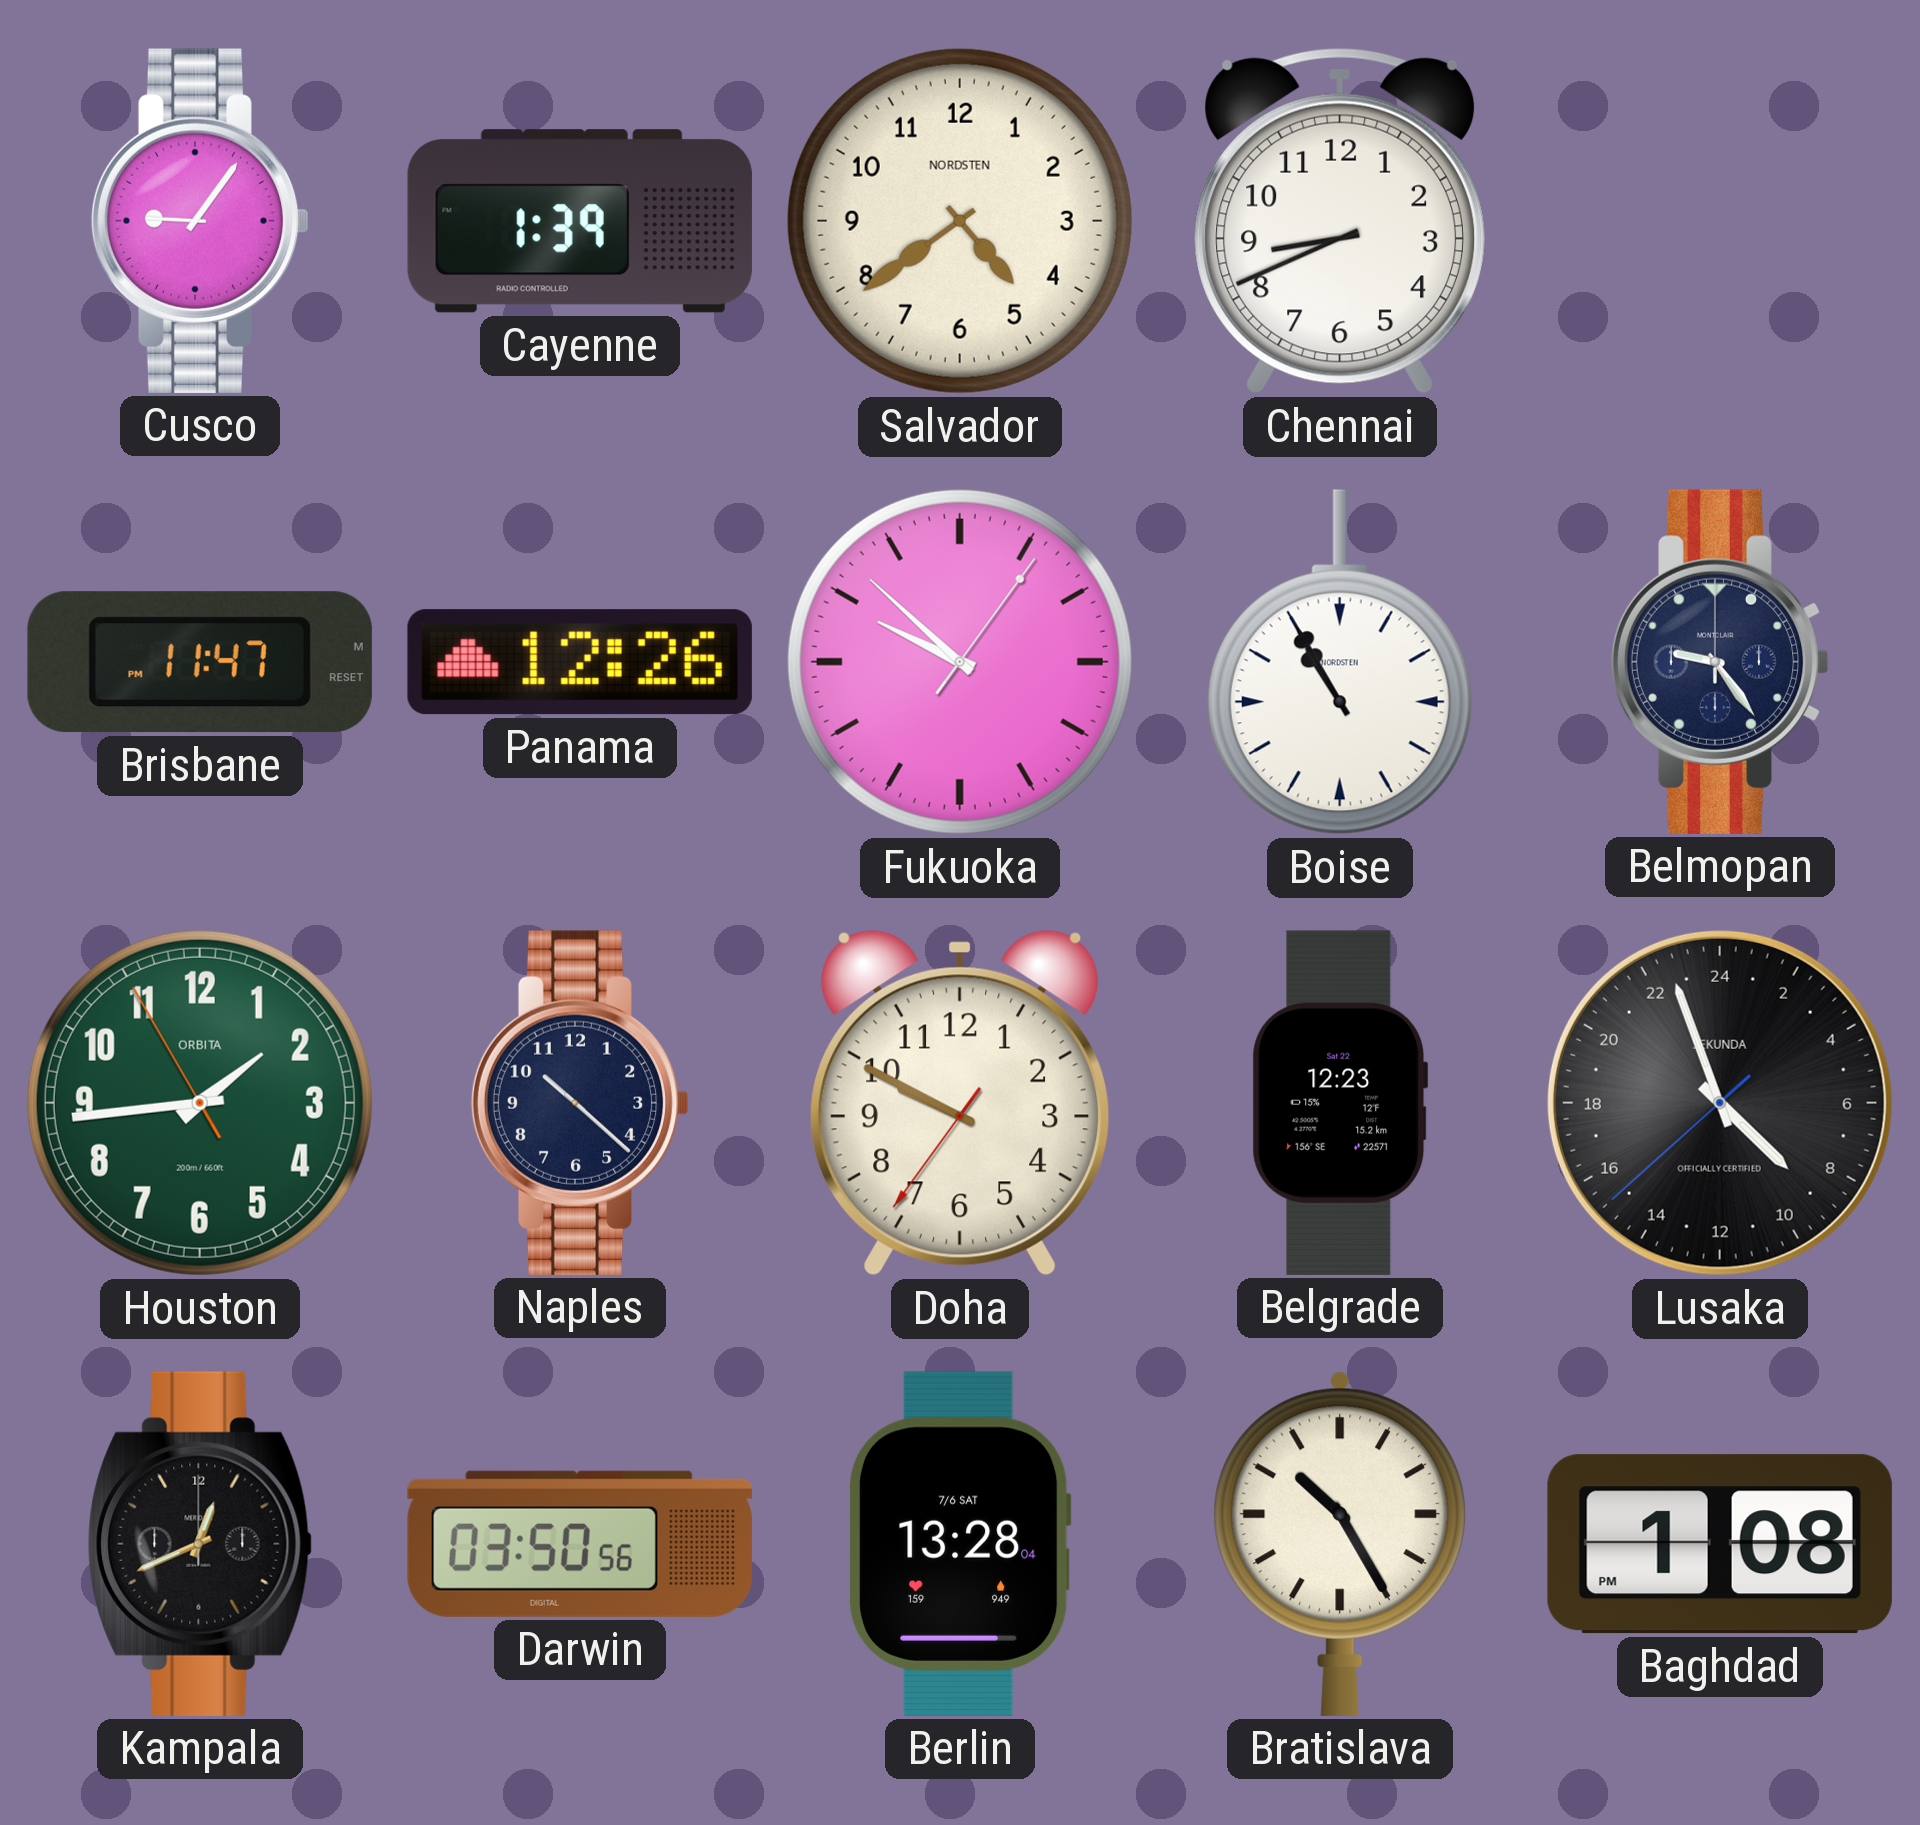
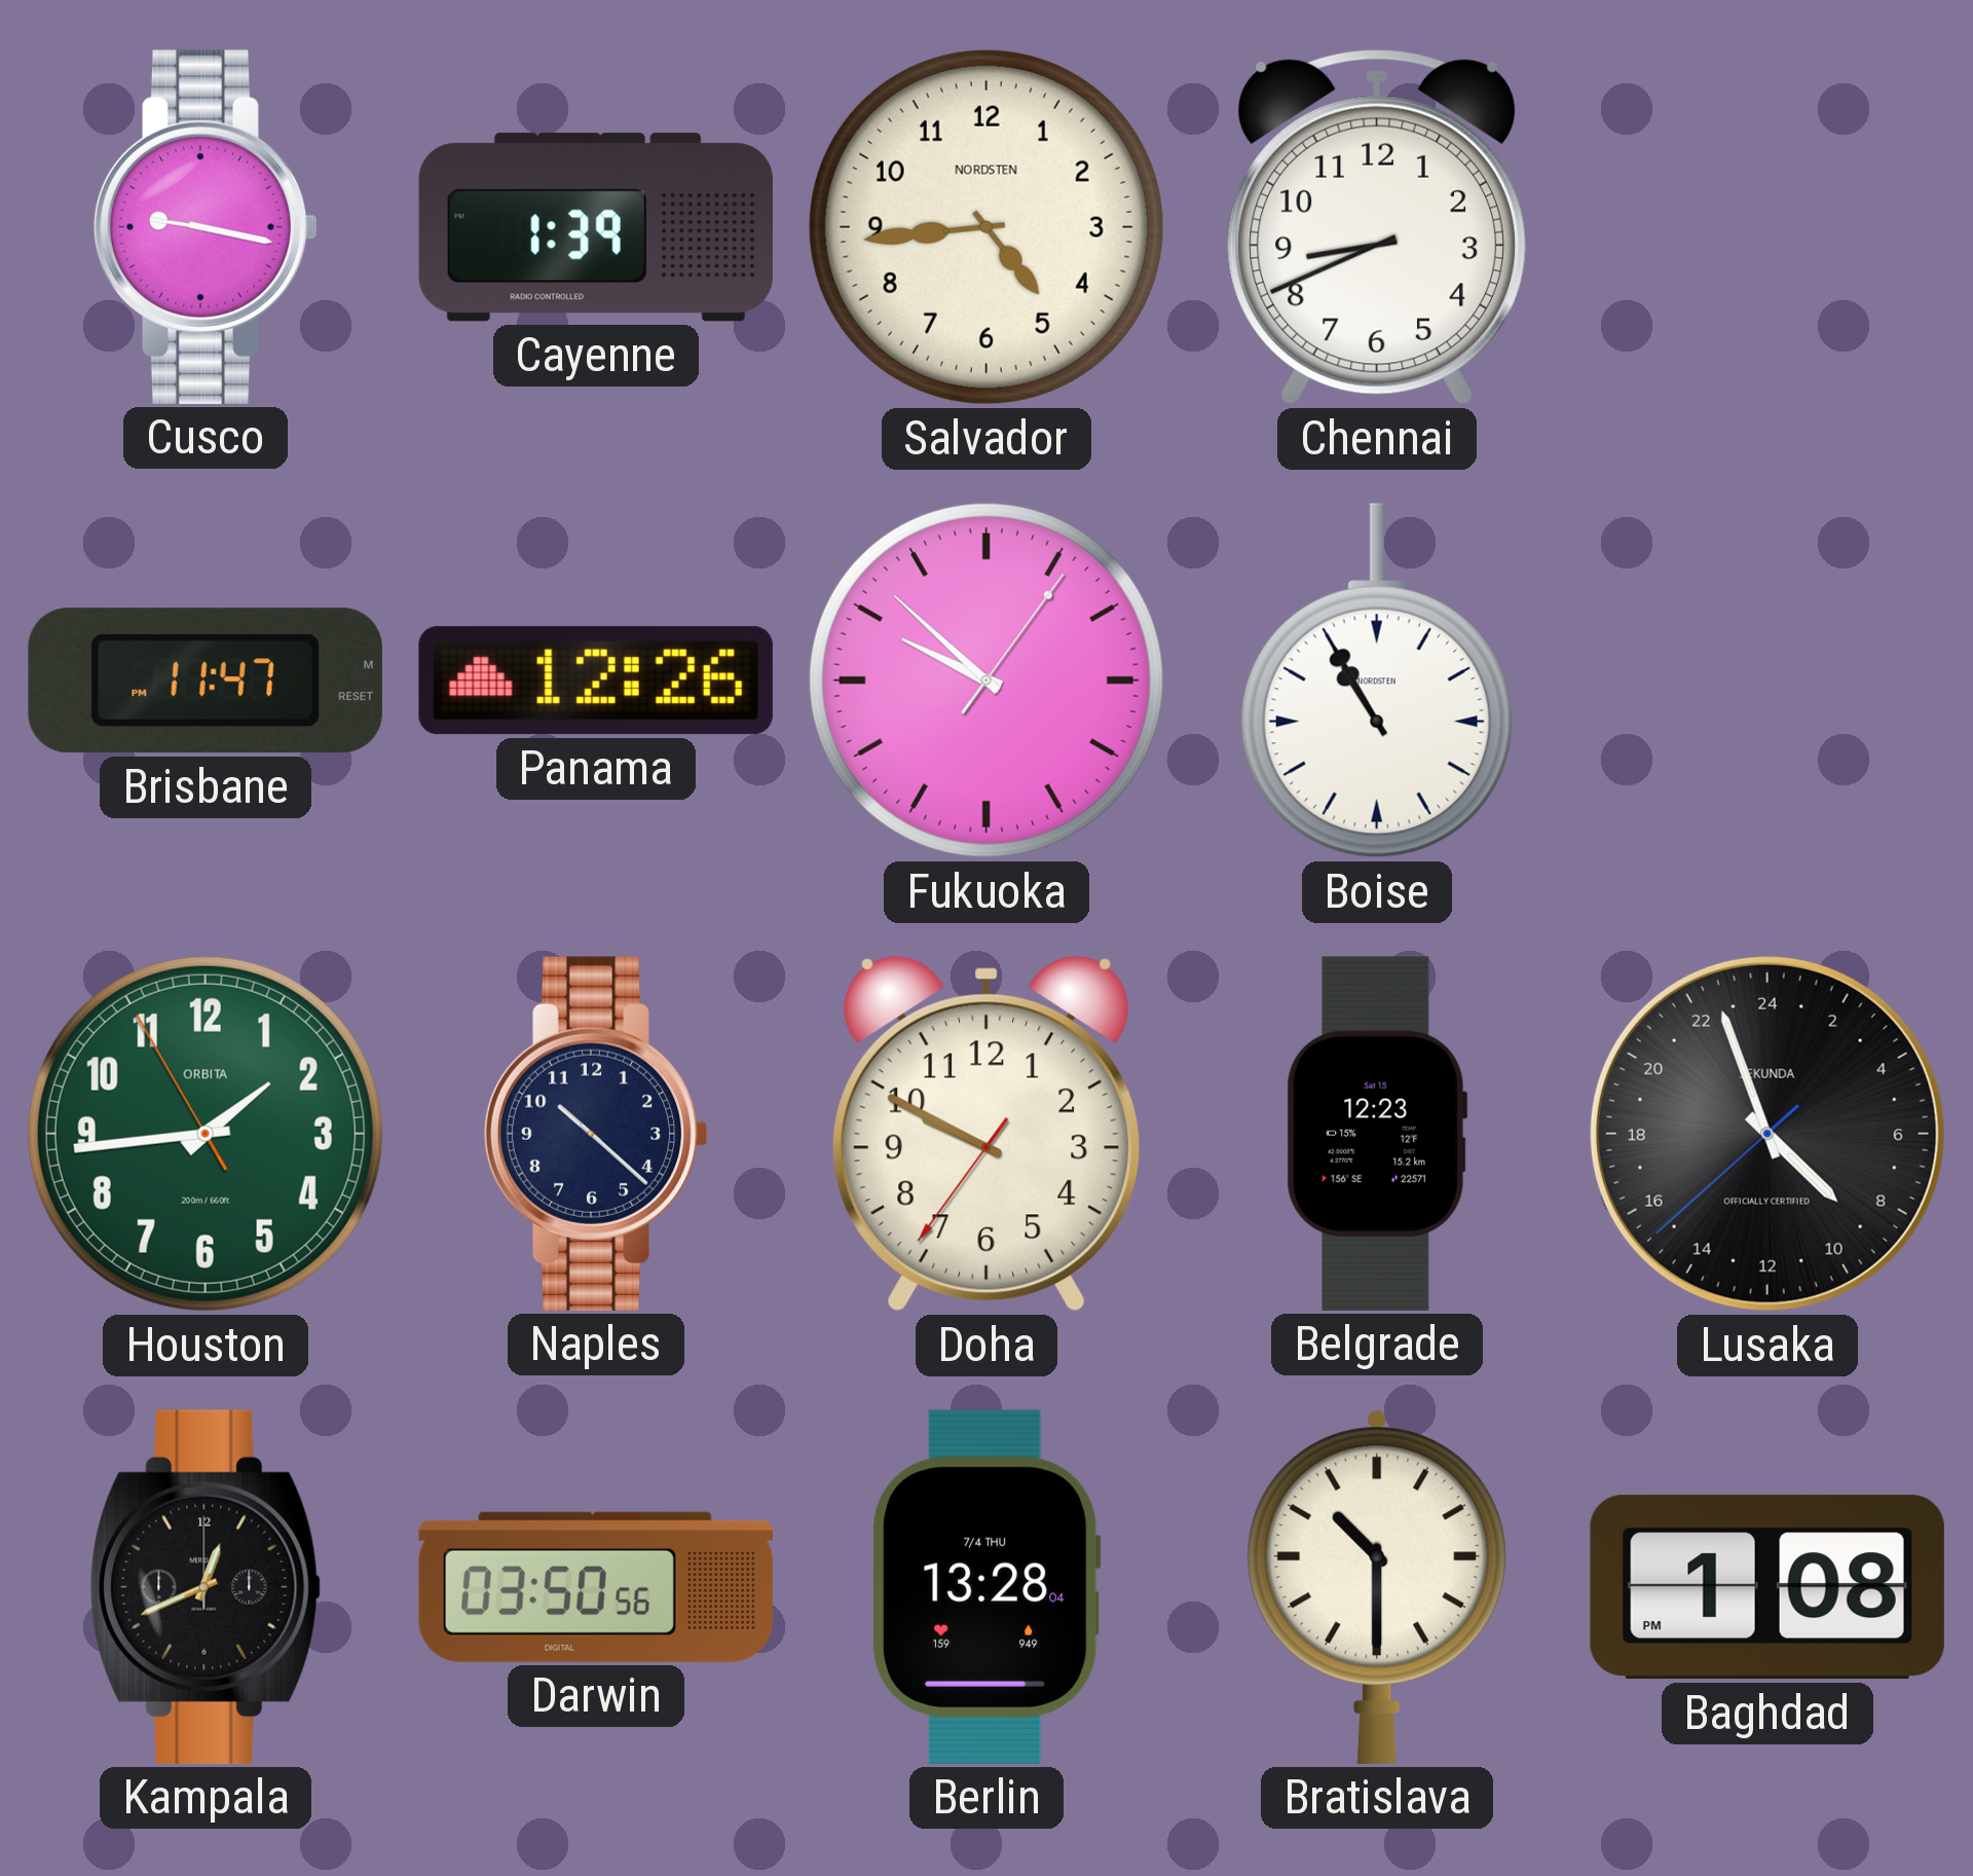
Cusco: 9:06 -> 9:17
Salvador: 4:39 -> 4:44
Belmopan: 9:24 -> none
Belgrade date: Sat 22 -> Sat 15
Berlin date: 7/6 SAT -> 7/4 THU
Bratislava: 10:25 -> 10:30
